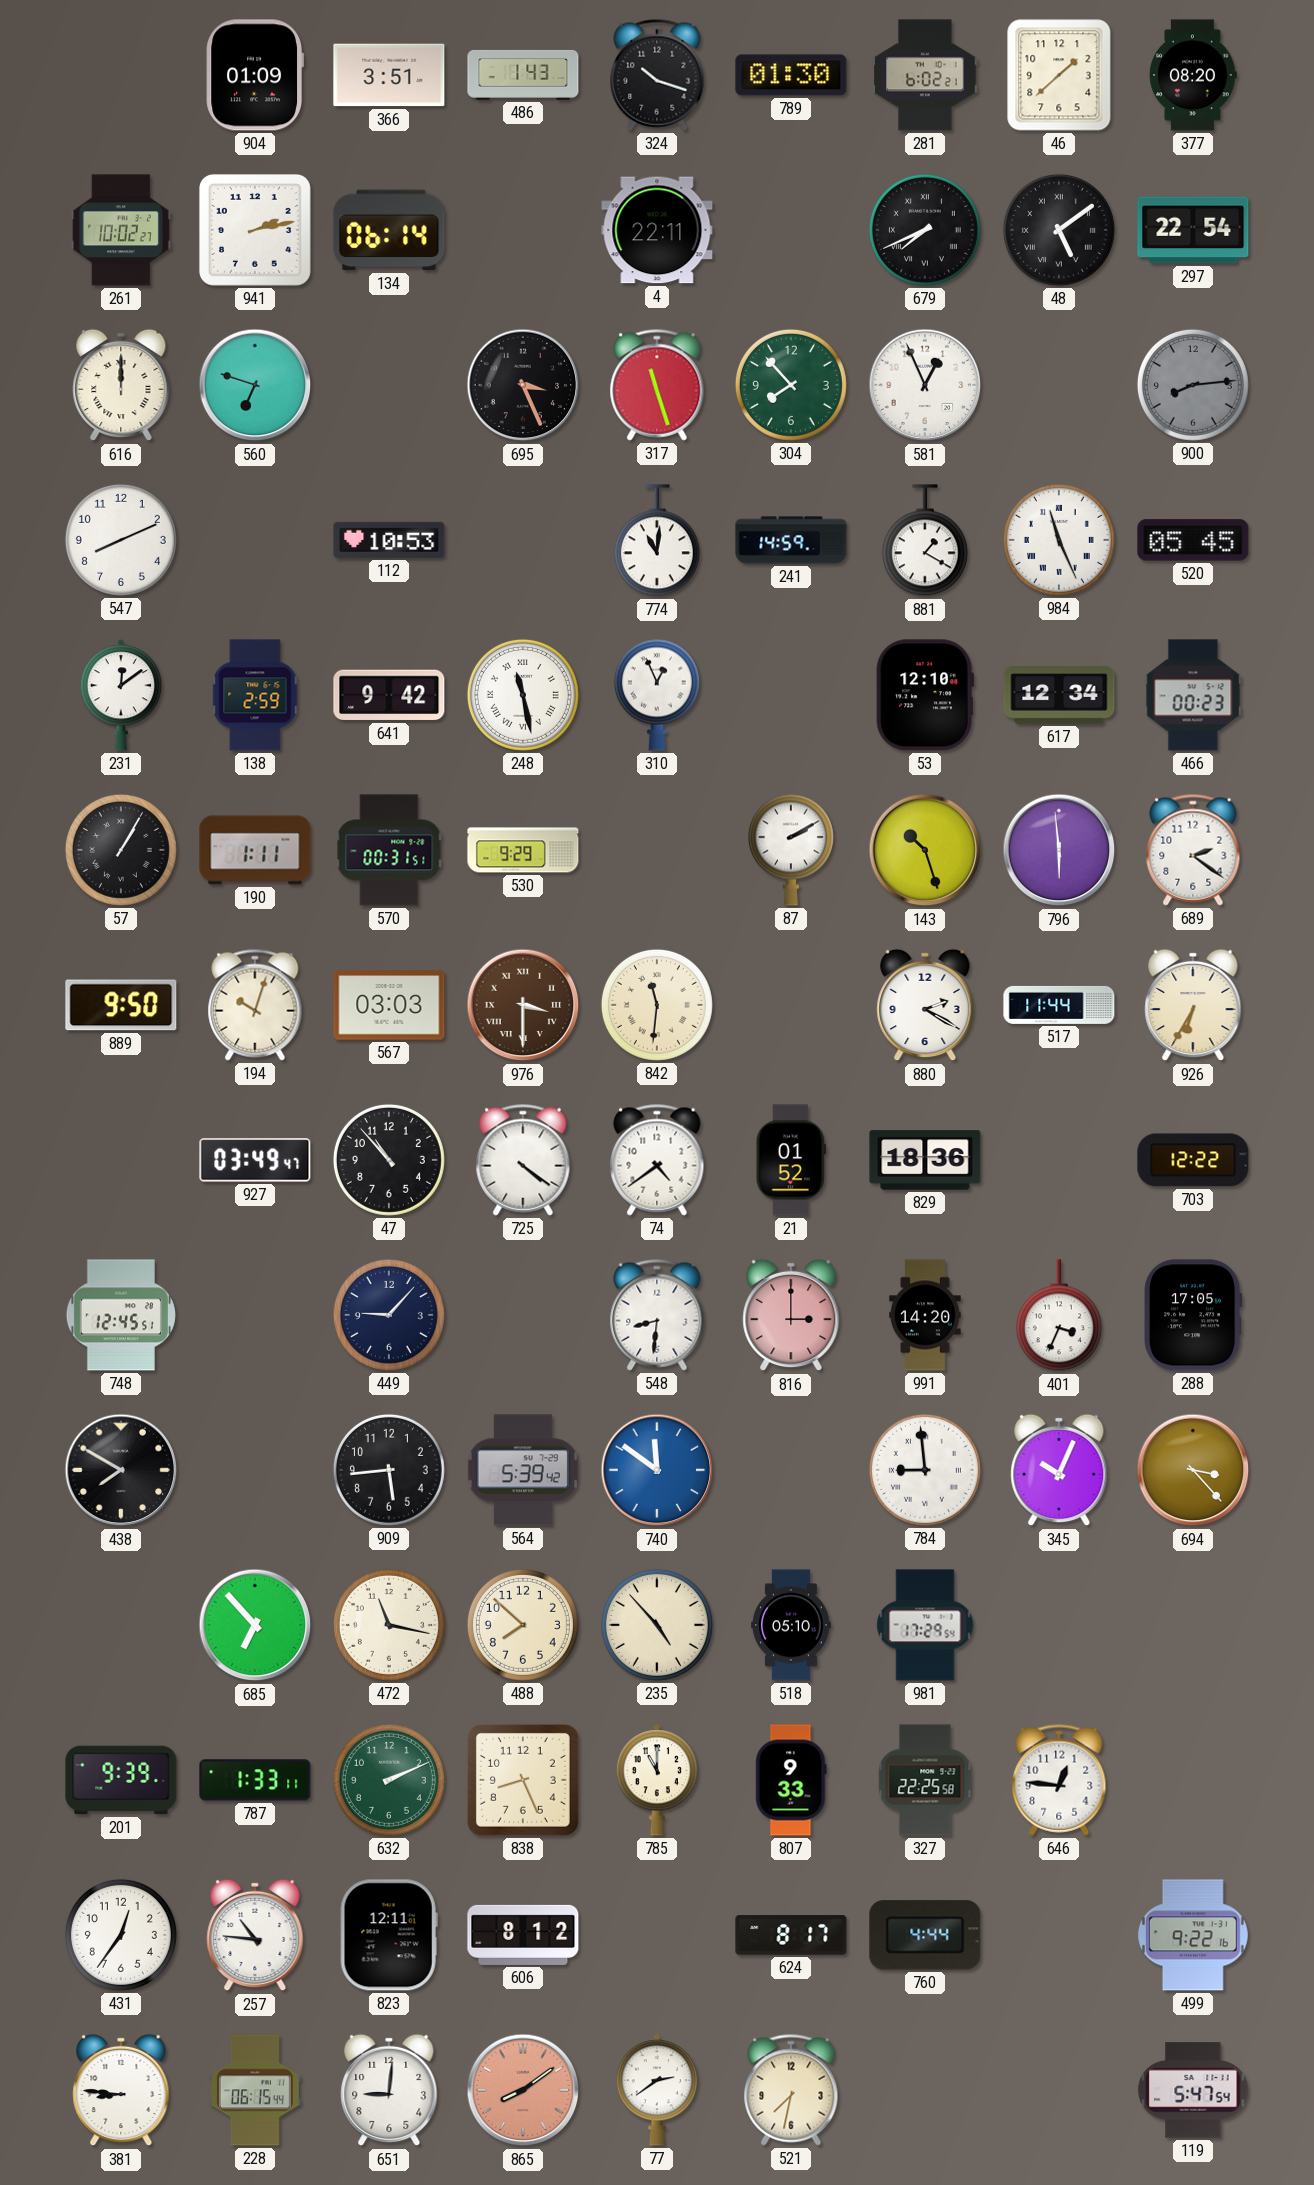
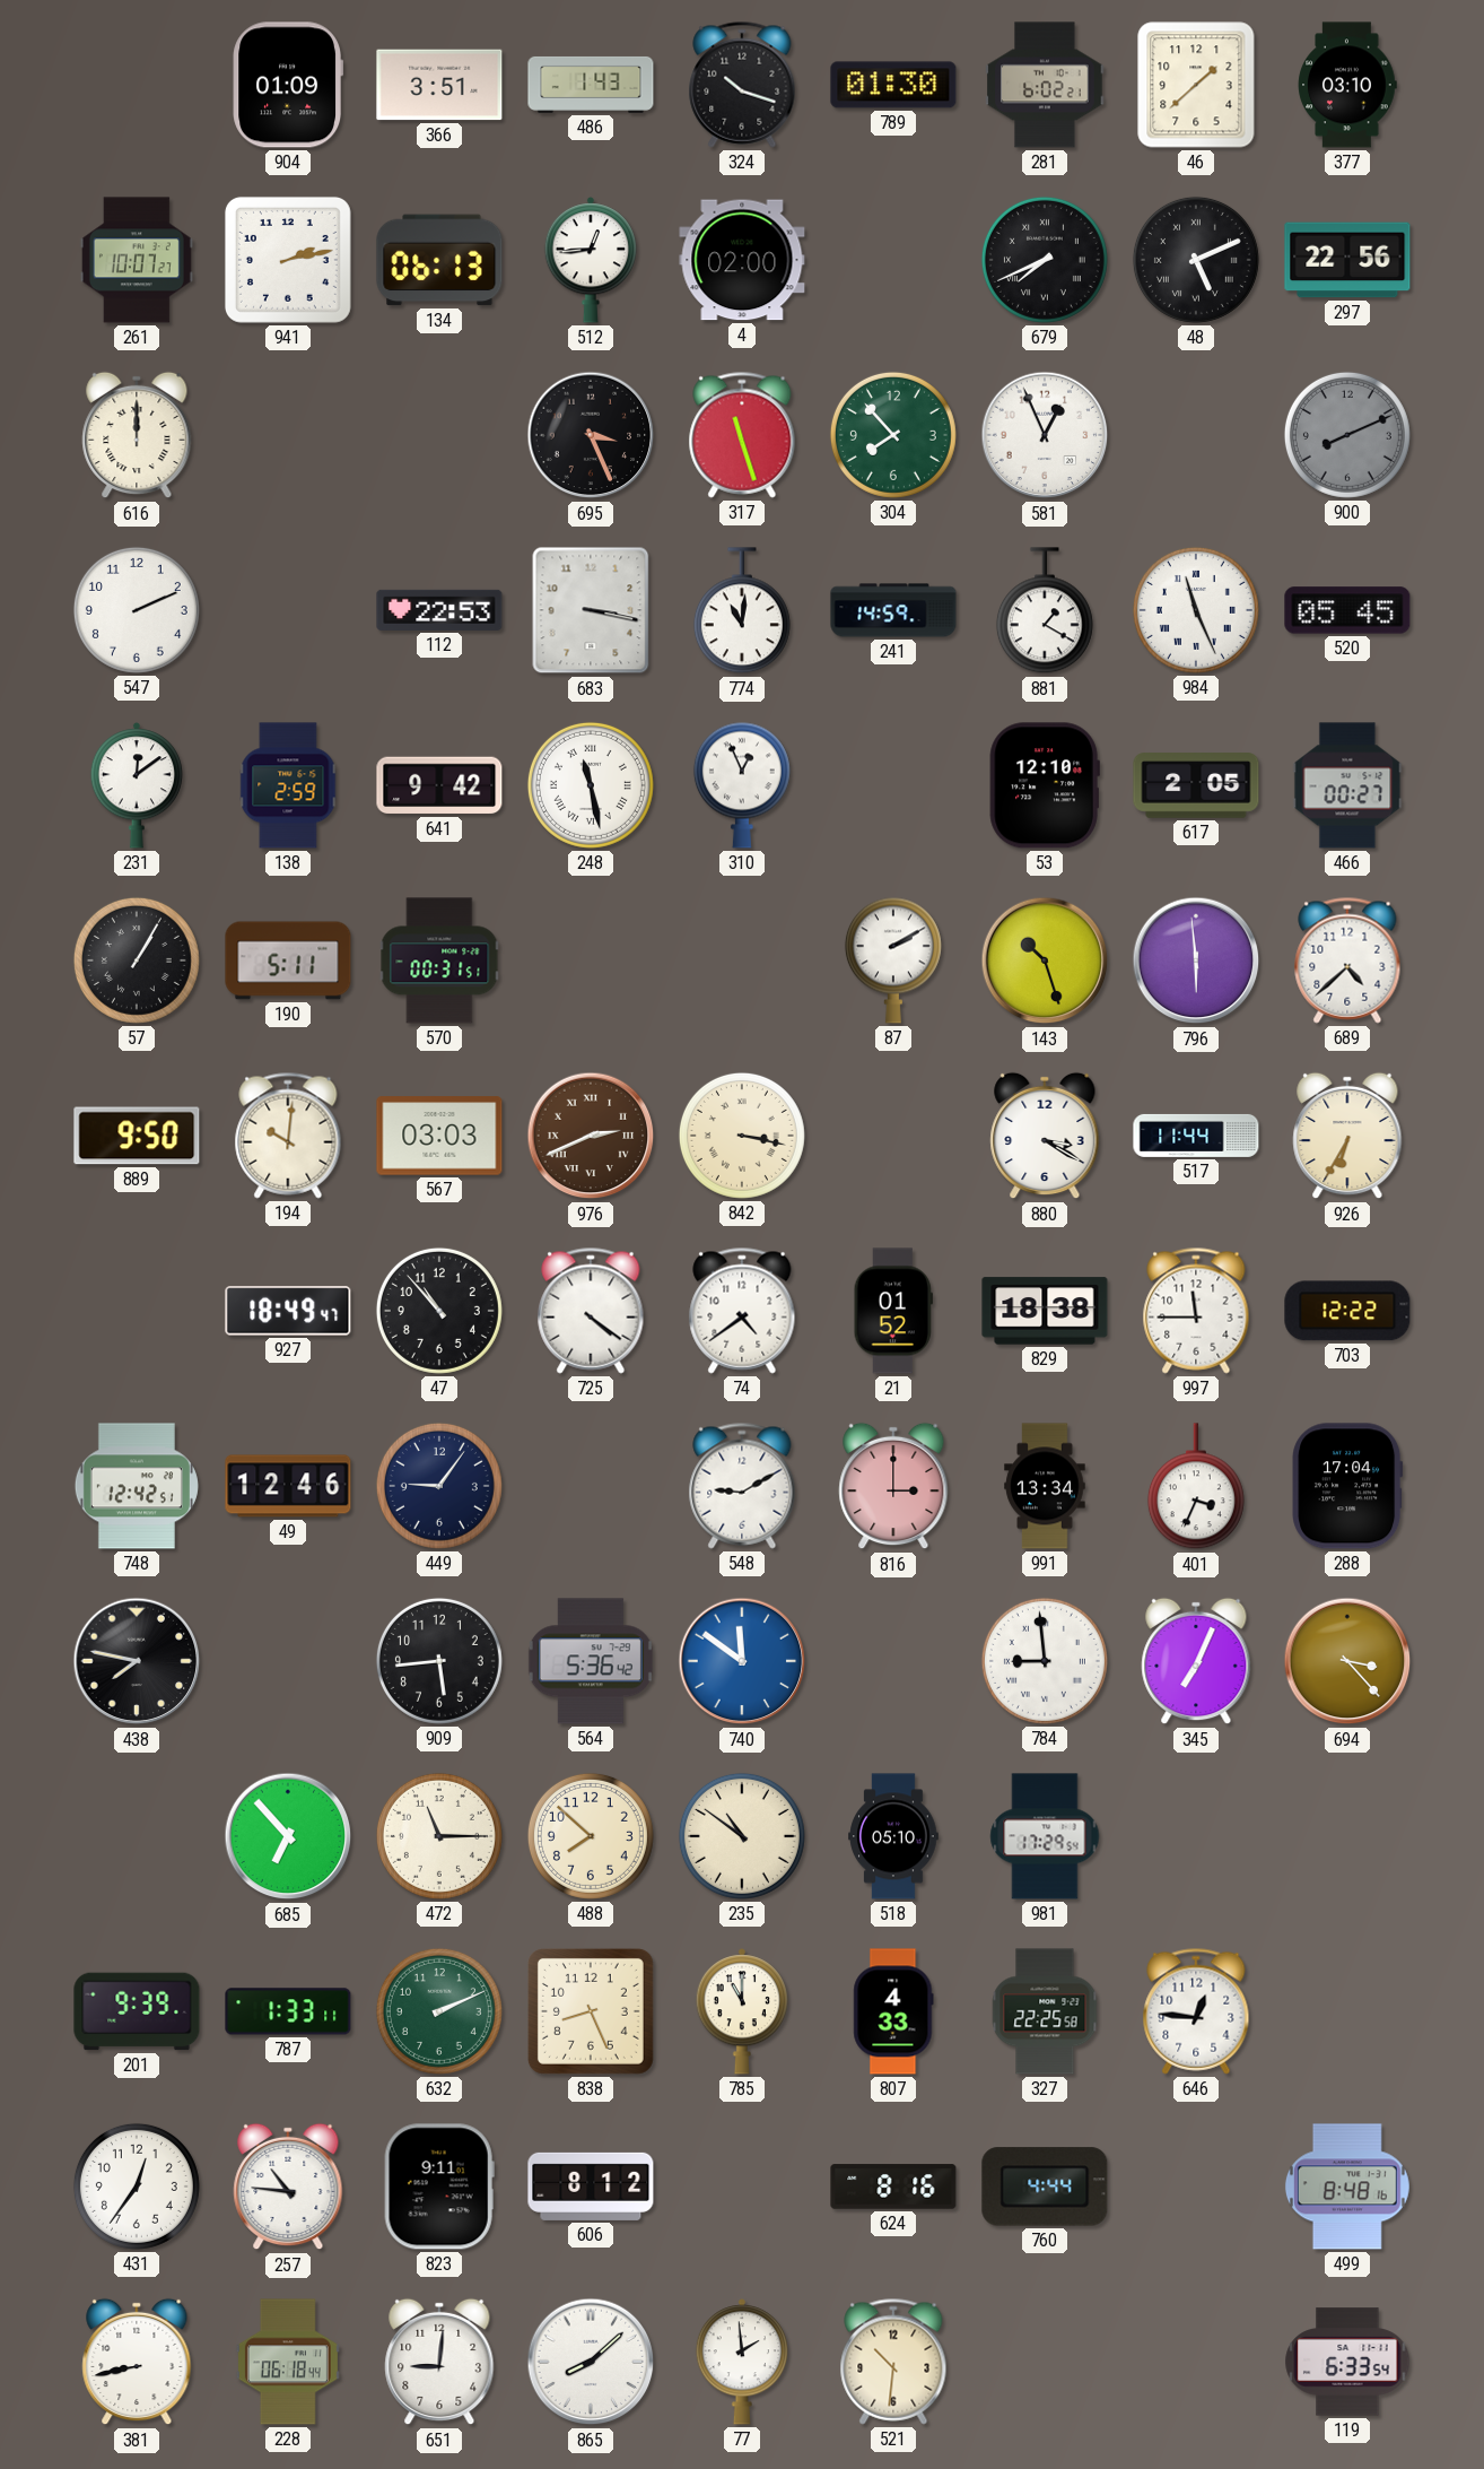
377: 08:20 -> 03:10
261: 10:02 -> 10:07
134: 06:14 -> 06:13
512: none -> 12:44
4: 22:11 -> 02:00
48: 5:09 -> 5:11
297: 22:54 -> 22:56
560: 6:48 -> none
900: 8:14 -> 8:11
547: 8:11 -> 2:11
112: 10:53 -> 22:53
683: none -> 3:17
617: 12:34 -> 2:05
466: 00:23 -> 00:27
190: 1:11 -> 5:11
530: 9:29 -> none
689: 2:21 -> 4:38
194: 10:03 -> 10:01
976: 3:30 -> 2:41
842: 11:31 -> 3:17
880: 2:20 -> 3:20
927: 03:49 -> 18:49
829: 18:36 -> 18:38
997: none -> 11:45
748: 12:45 -> 12:42
49: none -> 12:46
449: 9:07 -> 9:06
548: 8:31 -> 9:10
991: 14:20 -> 13:34
288: 17:05 -> 17:04
438: 7:50 -> 7:47
564: 5:39 -> 5:36
345: 10:04 -> 7:04
472: 11:17 -> 11:15
235: 4:53 -> 10:51
807: 9:33 -> 4:33
823: 12:11 -> 9:11
624: 8:17 -> 8:16
499: 9:22 -> 8:48
381: 8:46 -> 8:43
228: 06:15 -> 06:18
865: 8:09 -> 8:08
865 dial: salmon -> white
77: 2:39 -> 1:59
521: 7:32 -> 10:31
119: 5:47 -> 6:33
